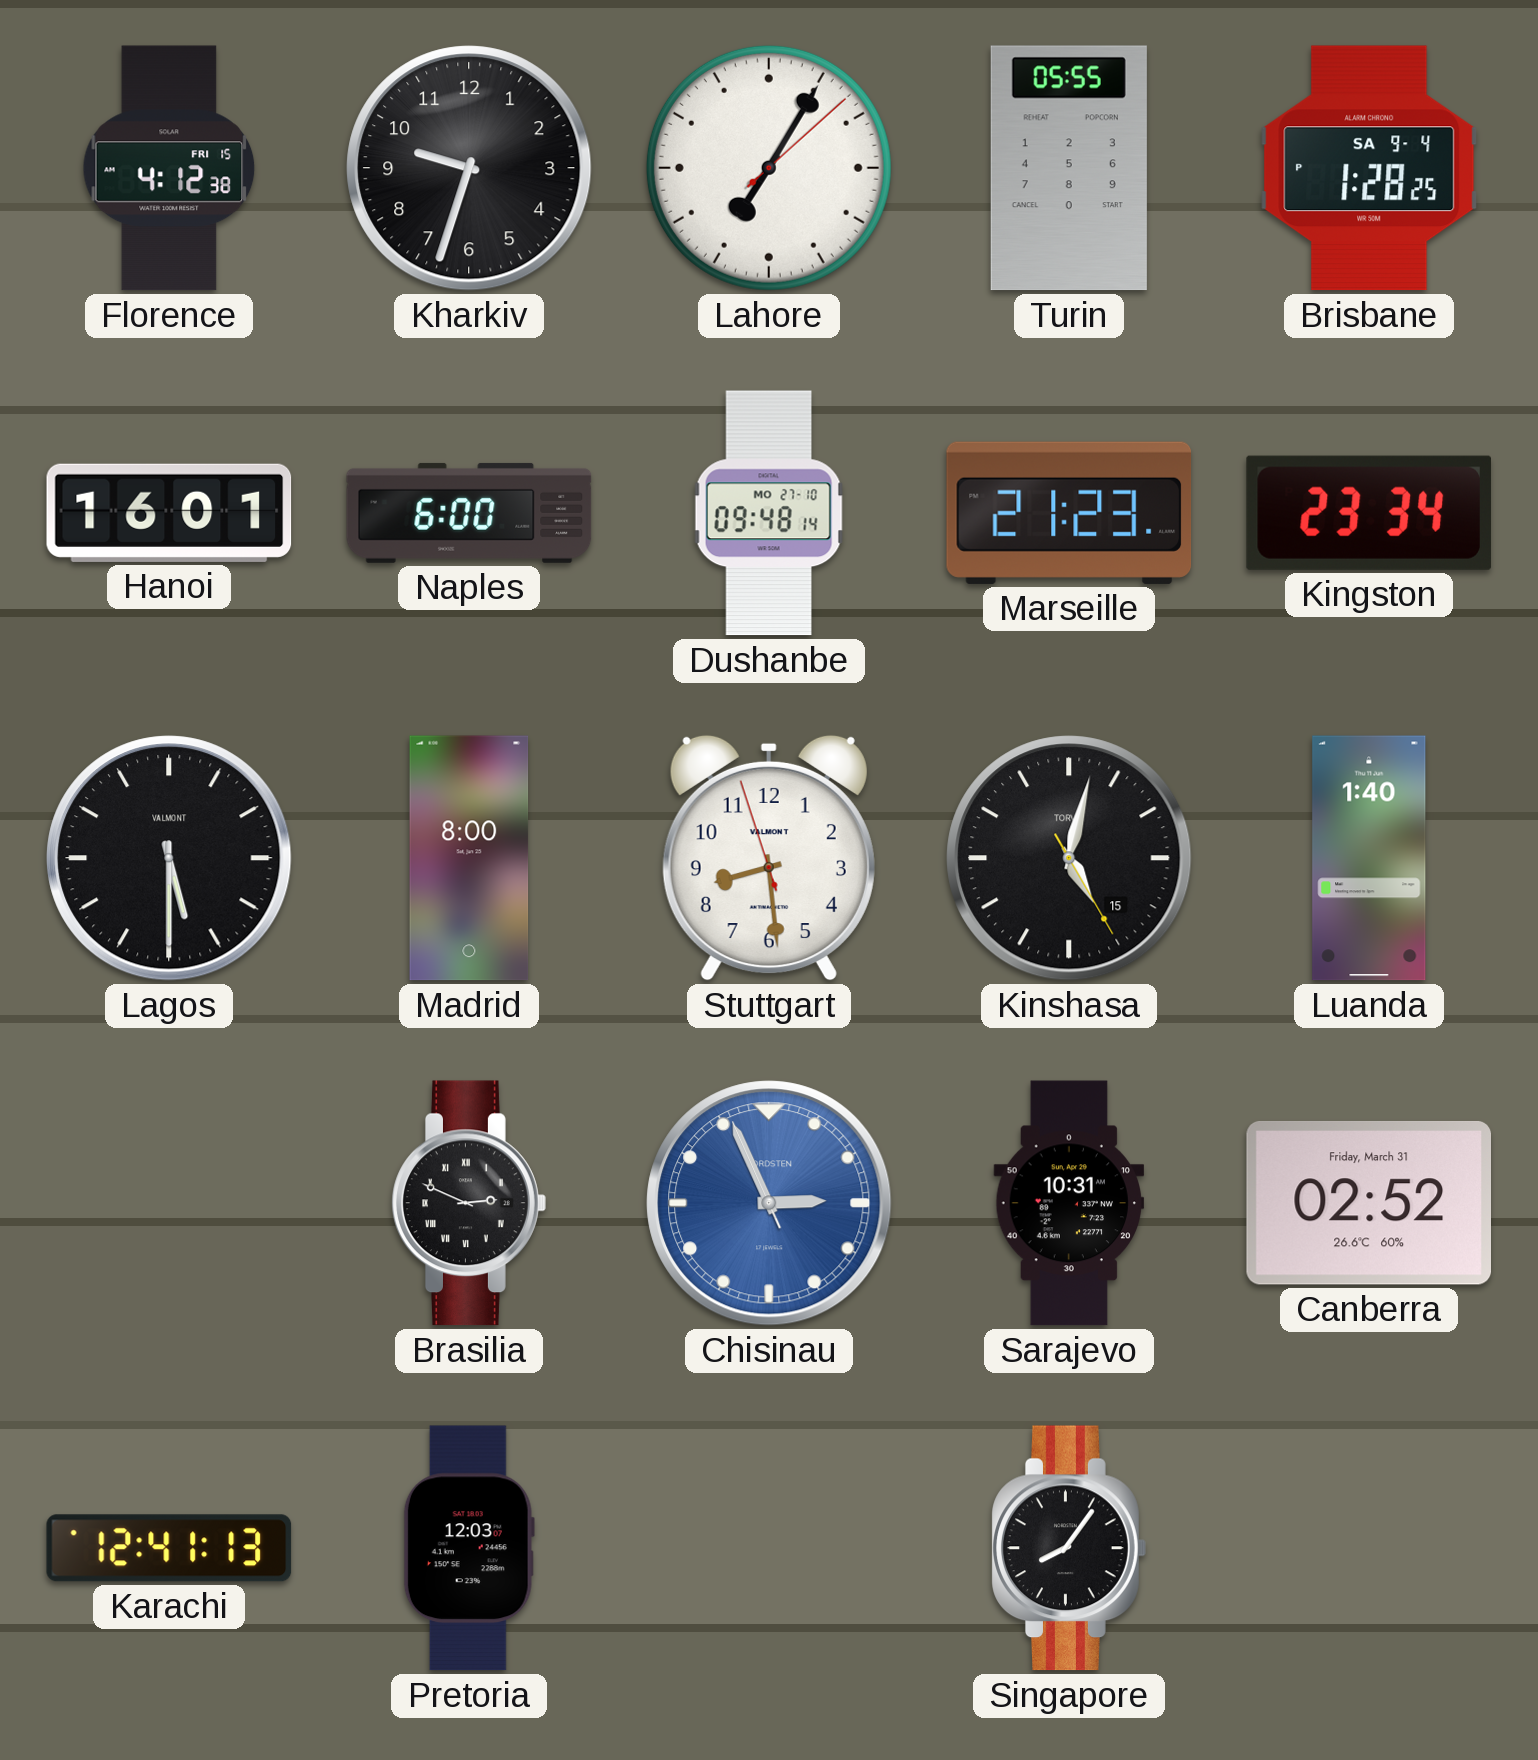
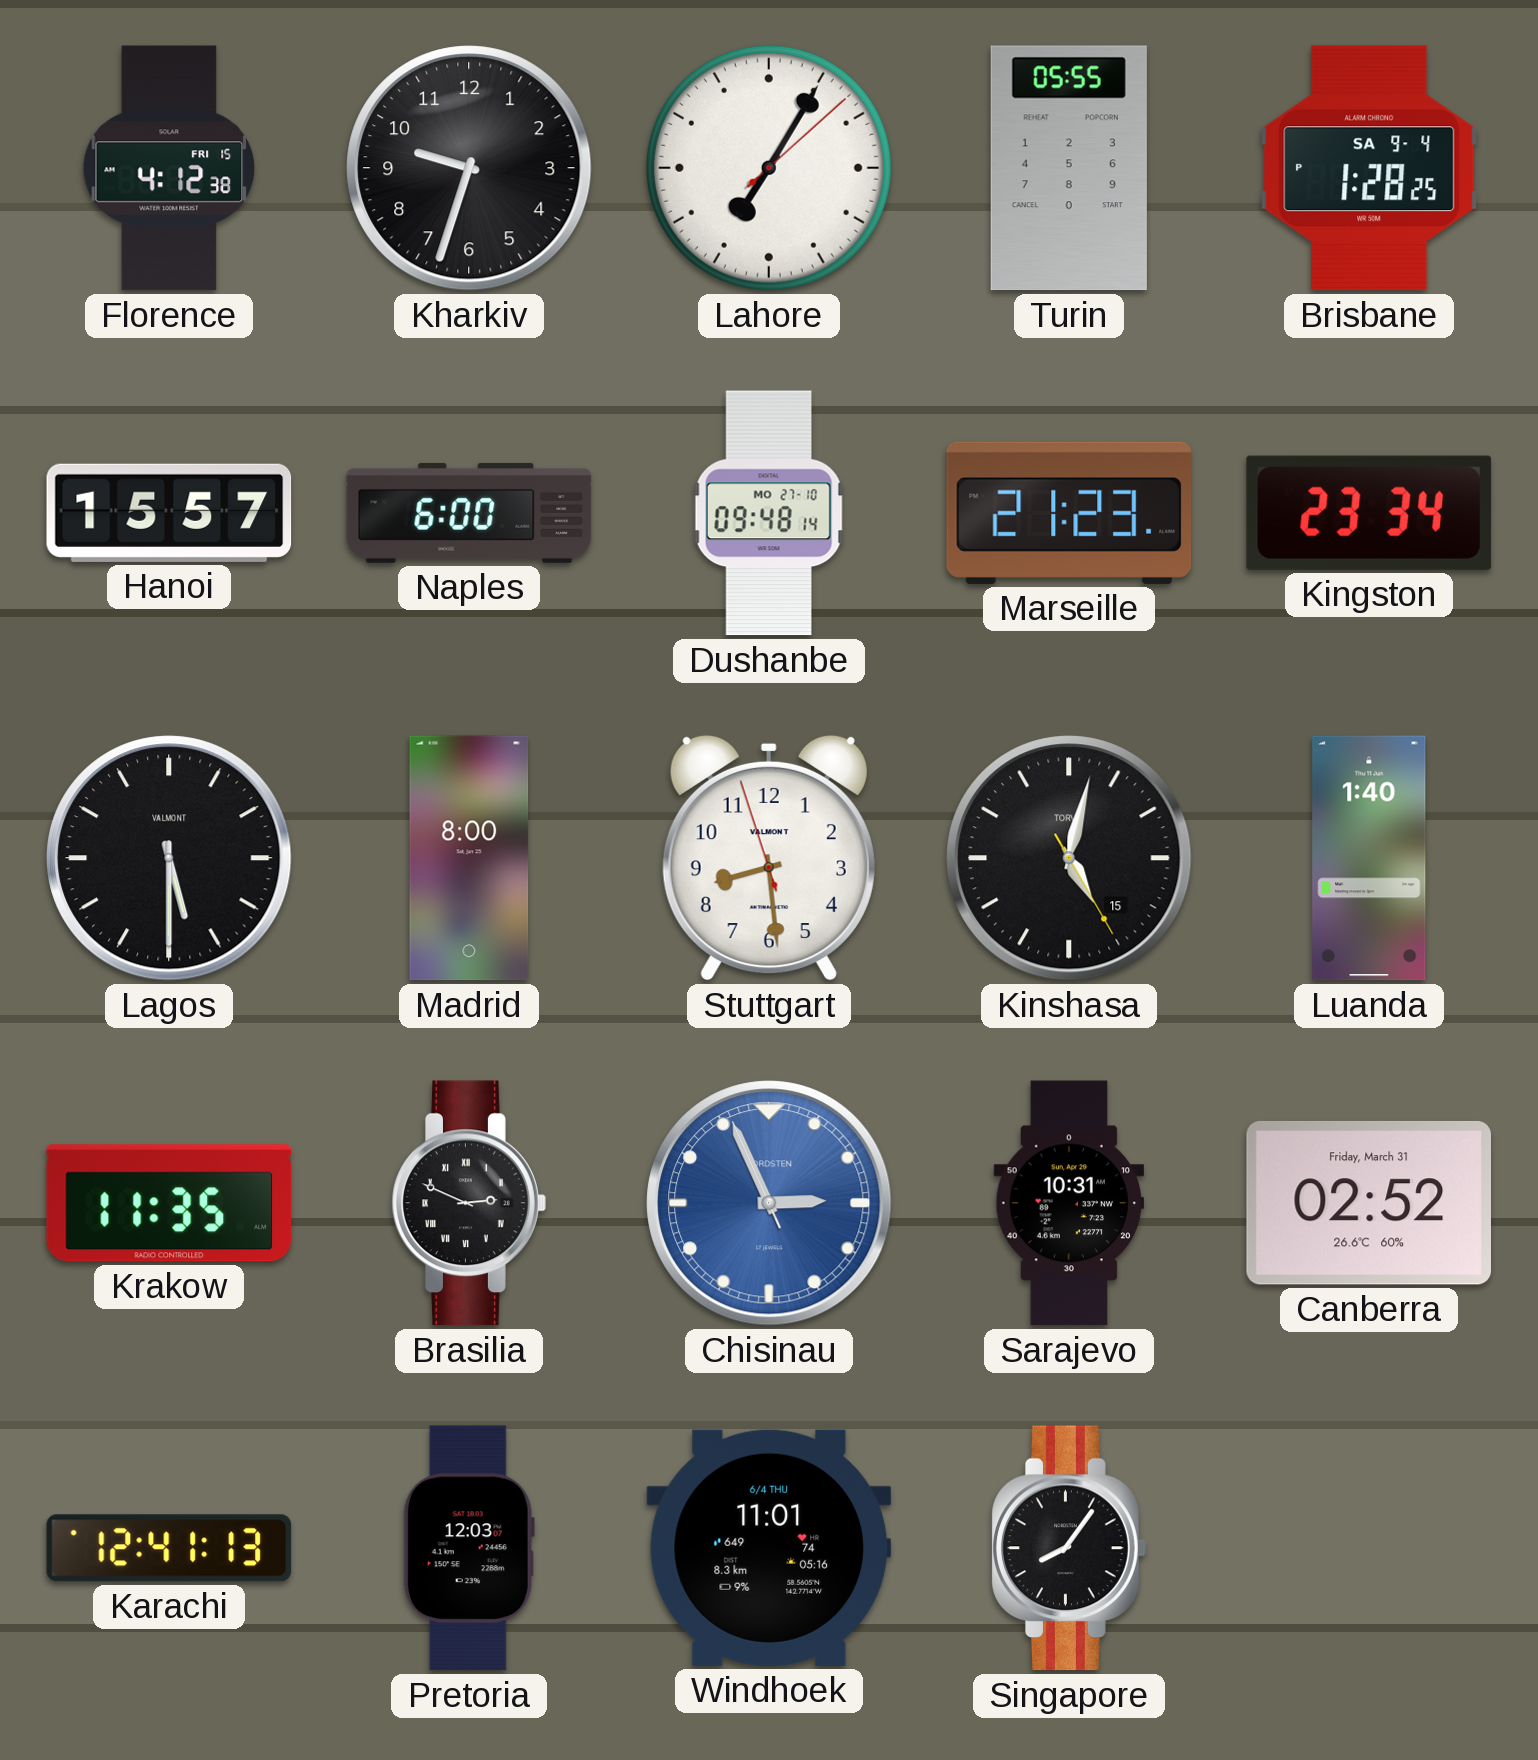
Hanoi: 16:01 -> 15:57
Krakow: none -> 11:35
Windhoek: none -> 11:01
